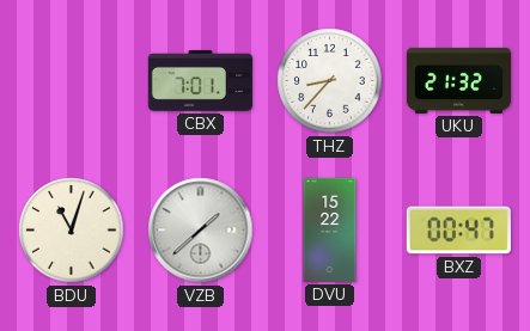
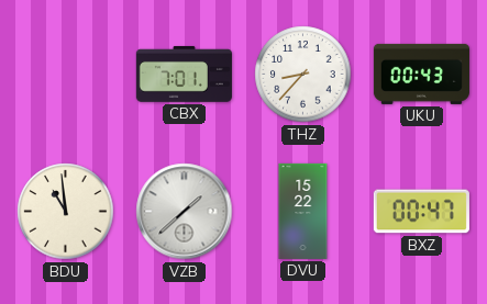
UKU: 21:32 -> 00:43
BDU: 11:03 -> 10:59
